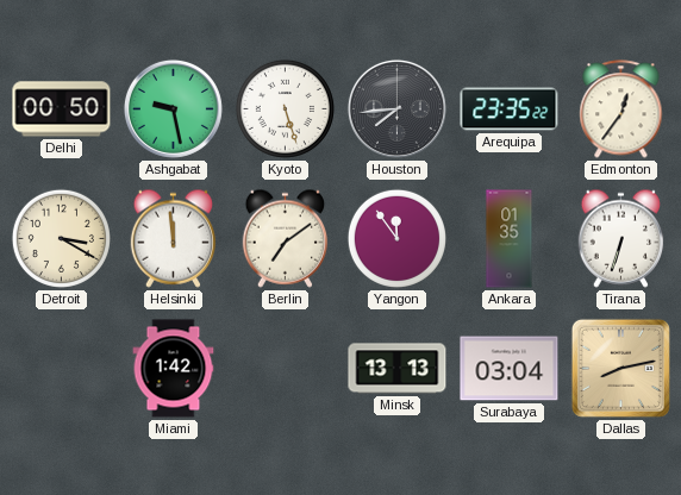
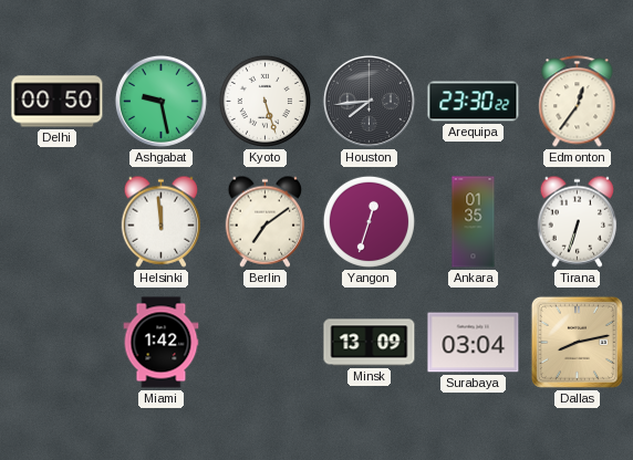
Arequipa: 23:35 -> 23:30
Detroit: 3:20 -> none
Yangon: 11:54 -> 12:33
Minsk: 13:13 -> 13:09
